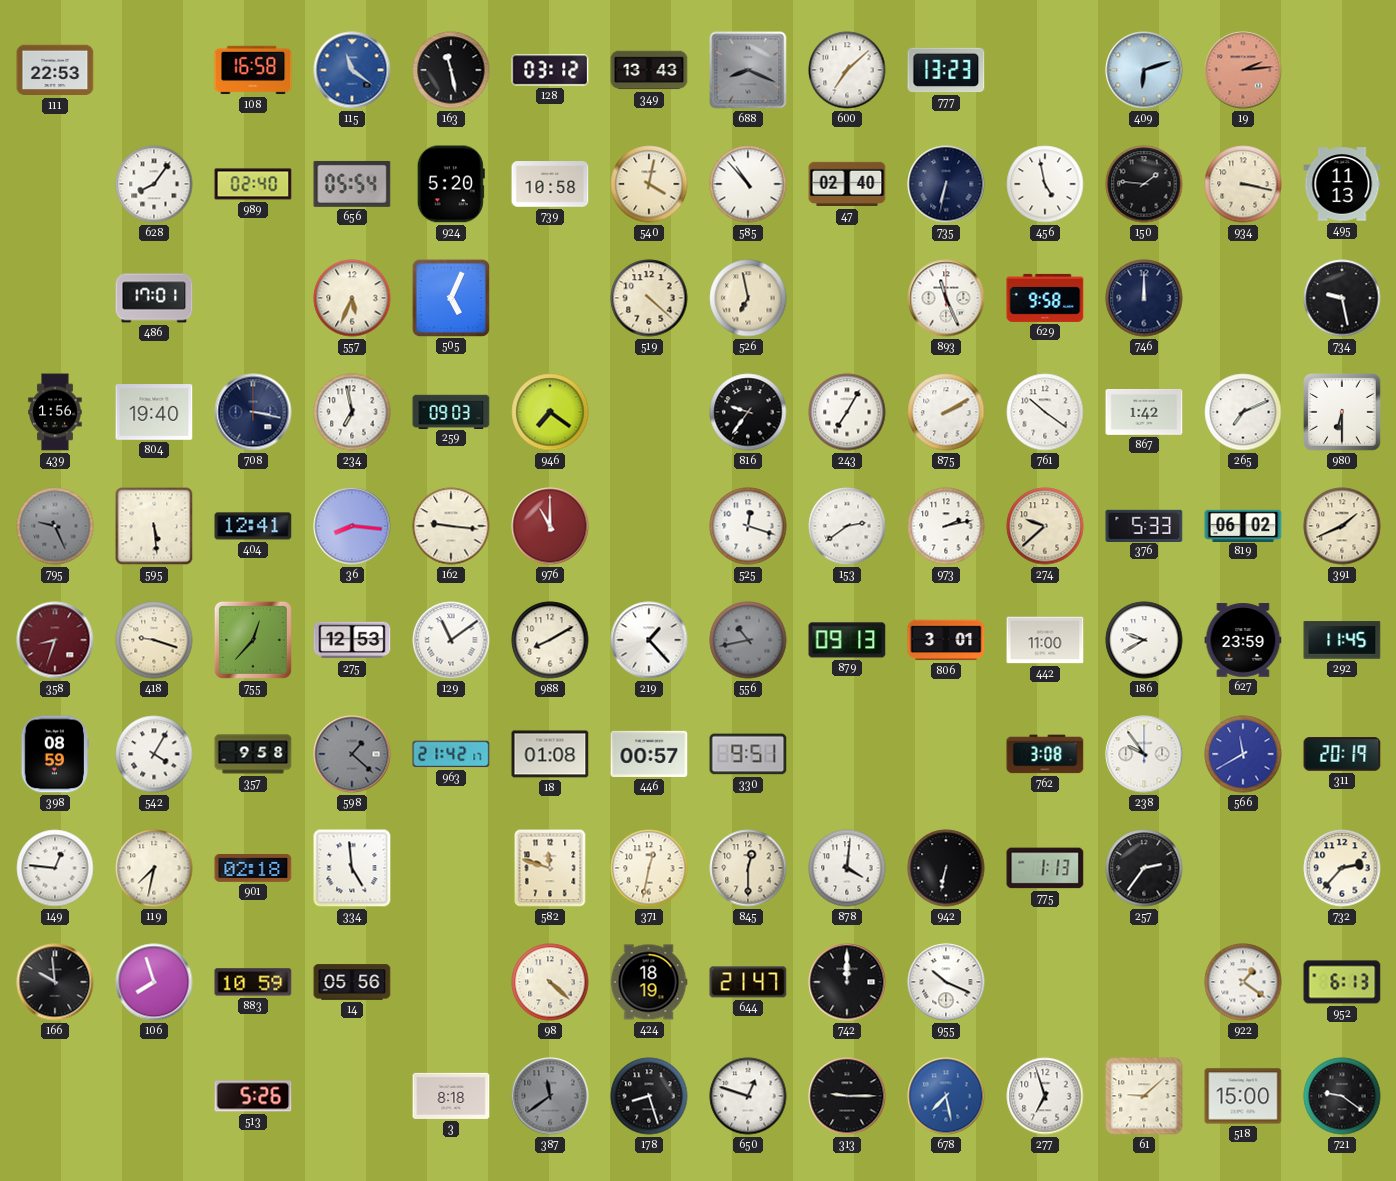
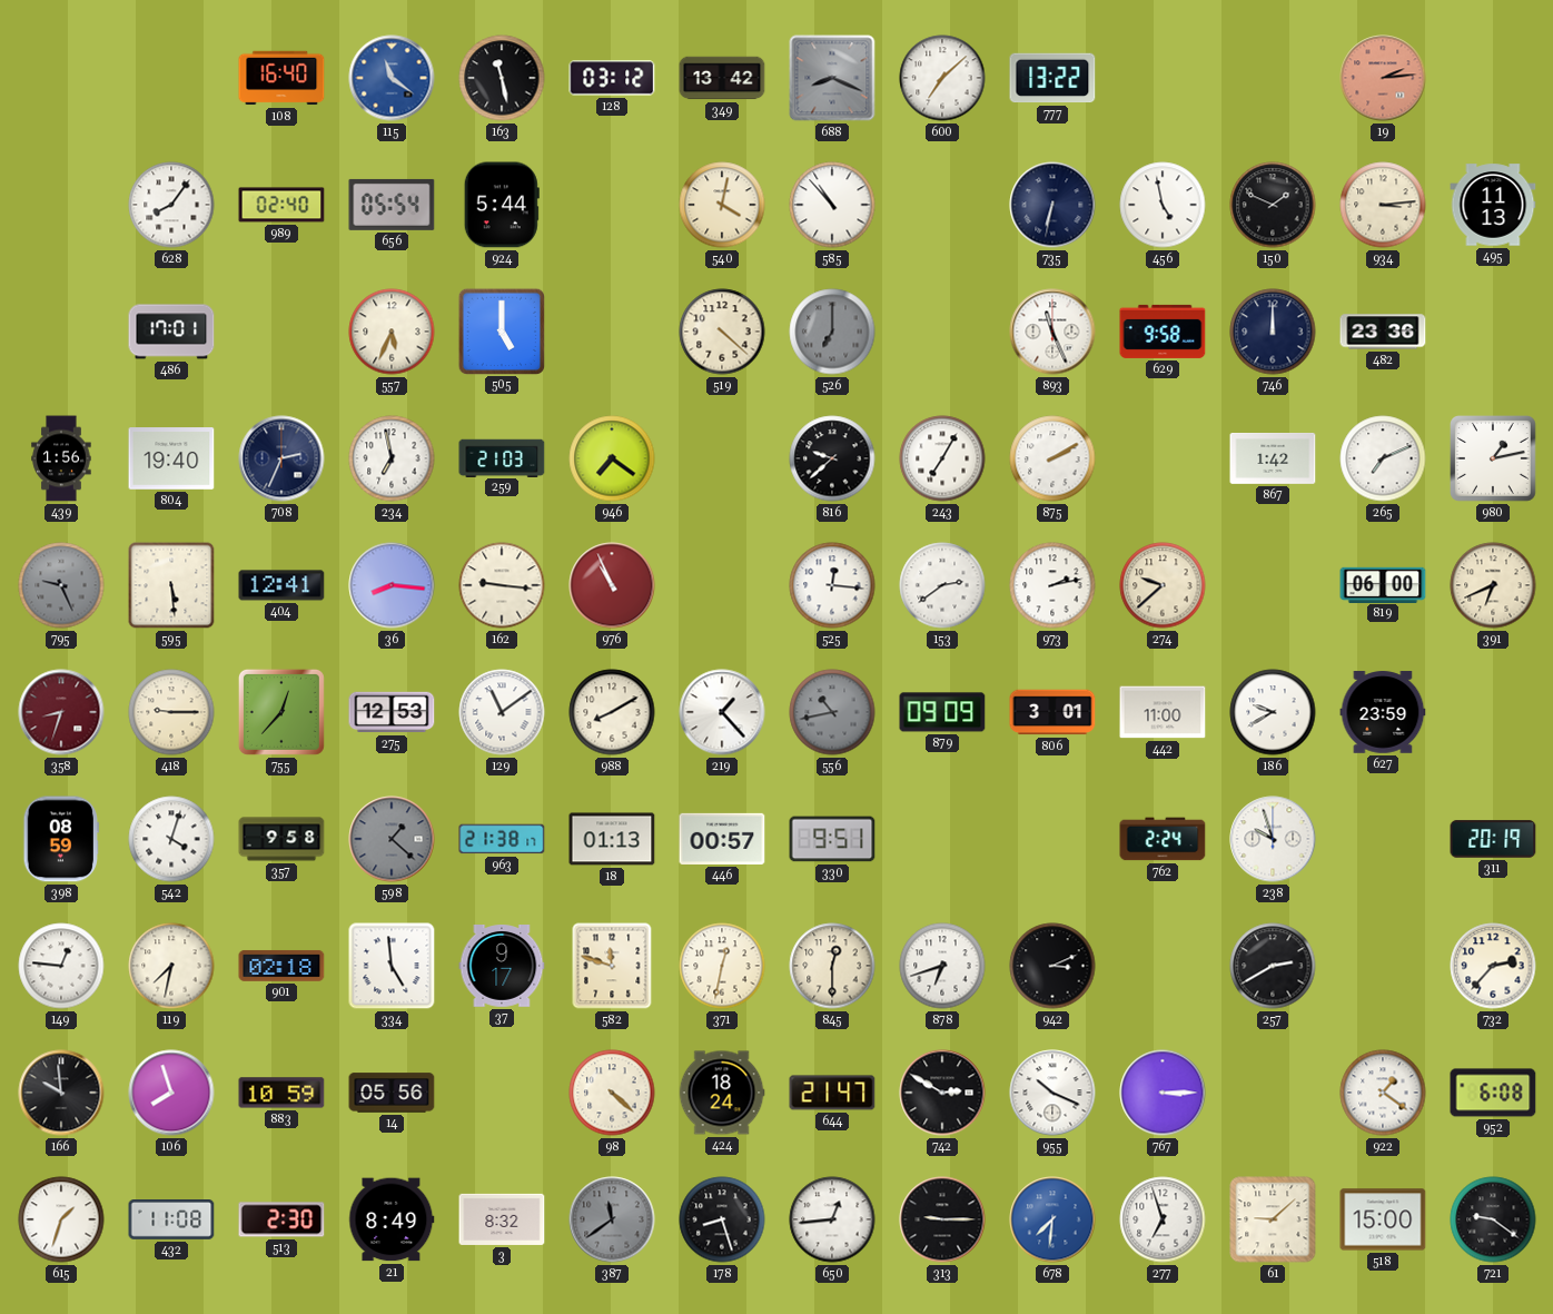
111: 22:53 -> none
108: 16:58 -> 16:40
349: 13:43 -> 13:42
777: 13:23 -> 13:22
409: 6:12 -> none
924: 5:20 -> 5:44
739: 10:58 -> none
47: 02:40 -> none
150: 1:46 -> 1:49
934: 3:17 -> 3:14
505: 5:04 -> 5:00
526: 6:58 -> 7:00
526 dial: cream -> grey
482: none -> 23:36
734: 9:28 -> none
708: 3:17 -> 2:34
259: 09:03 -> 21:03
816: 9:36 -> 9:38
761: 10:21 -> none
980: 6:30 -> 1:13
976: 11:00 -> 10:56
525: 12:18 -> 12:16
376: 5:33 -> none
819: 06:02 -> 06:00
391: 1:41 -> 6:41
418: 9:18 -> 9:15
879: 09:13 -> 09:09
292: 11:45 -> none
542: 4:05 -> 4:03
963: 21:42 -> 21:38
18: 01:08 -> 01:13
762: 3:08 -> 2:24
238: 9:54 -> 9:57
566: 11:40 -> none
37: none -> 9:17
878: 4:01 -> 6:42
942: 6:32 -> 3:11
775: 1:13 -> none
257: 2:36 -> 2:40
424: 18:19 -> 18:24
742: 12:00 -> 2:50
767: none -> 3:15
952: 6:13 -> 6:08
615: none -> 1:33
432: none -> 11:08
513: 5:26 -> 2:30
21: none -> 8:49
3: 8:18 -> 8:32
650: 12:48 -> 12:44
678: 7:28 -> 7:31
